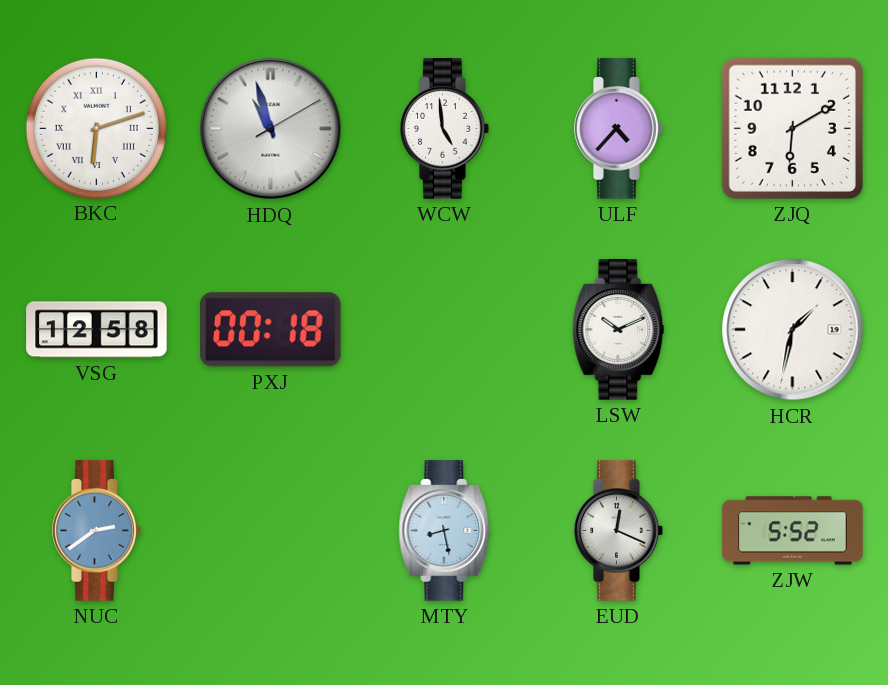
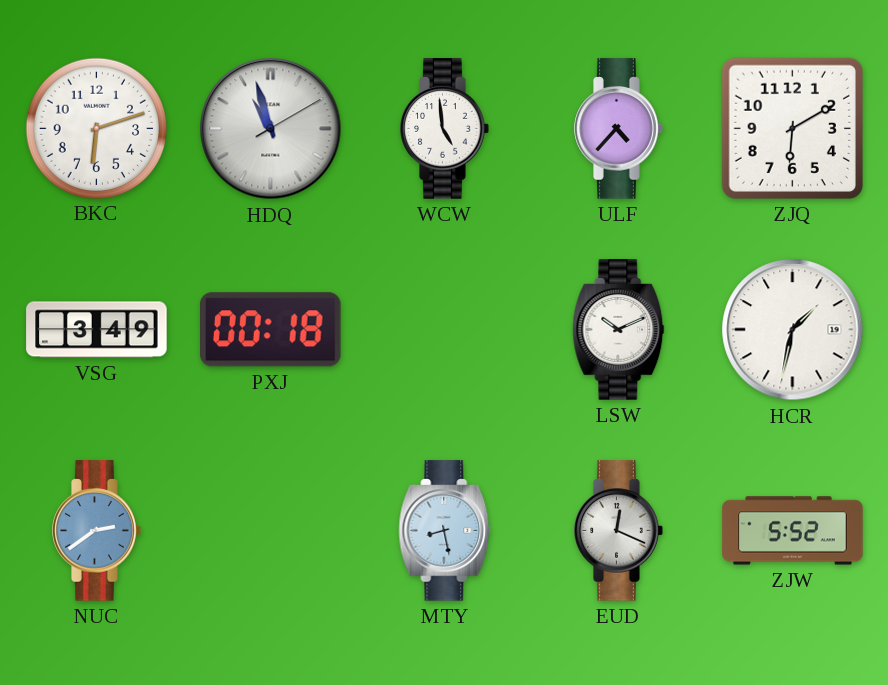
BKC numerals: Roman -> Arabic
VSG: 12:58 -> 3:49
